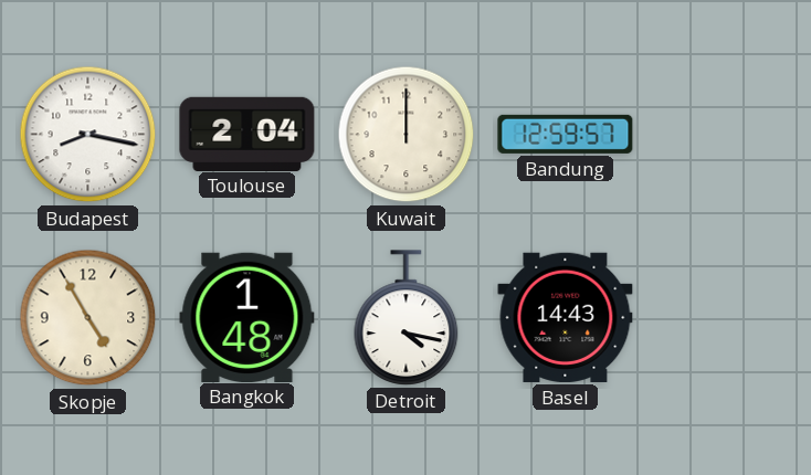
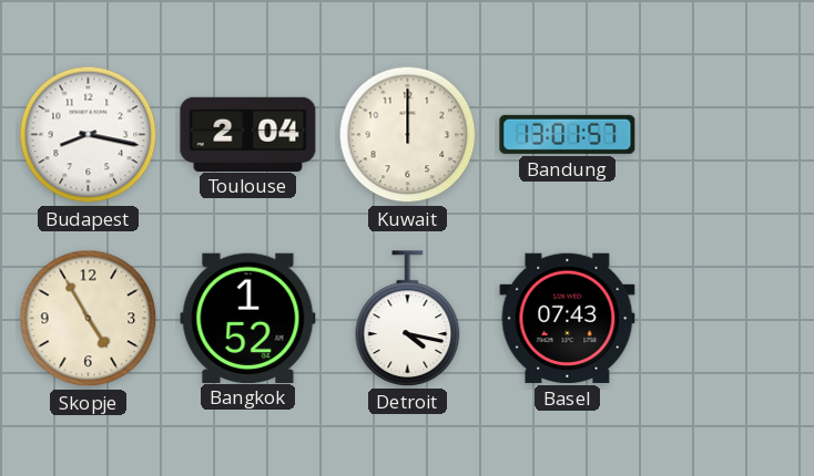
Bandung: 12:59 -> 13:01
Bangkok: 1:48 -> 1:52
Basel: 14:43 -> 07:43
